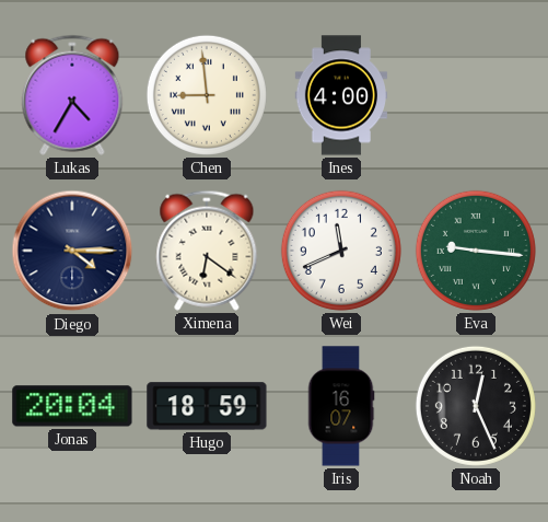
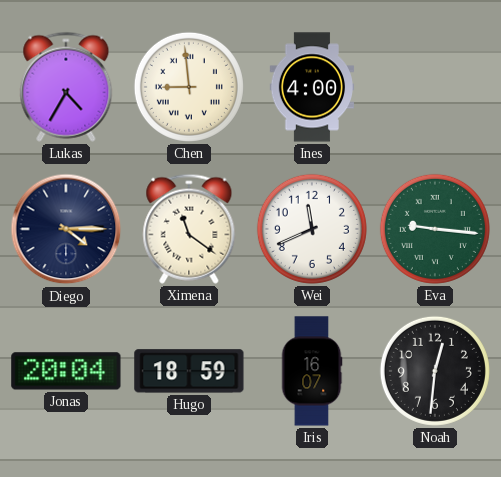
Ximena: 6:21 -> 11:21
Noah: 12:26 -> 12:31
